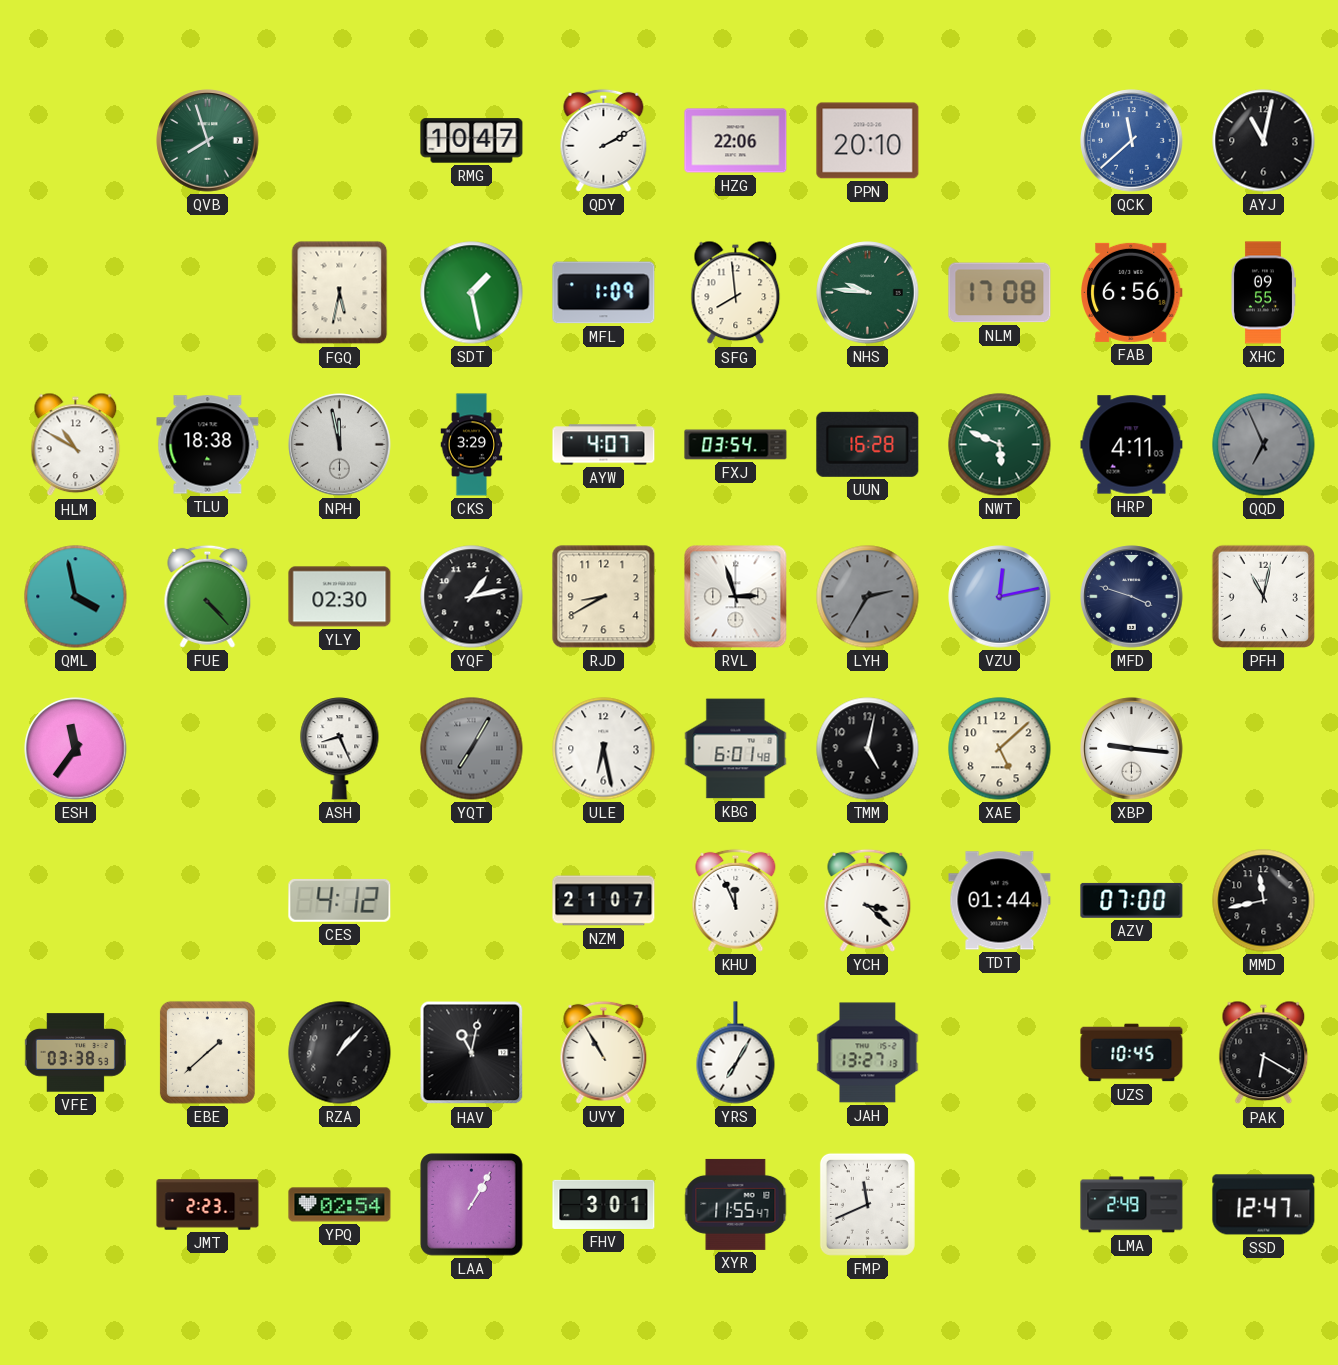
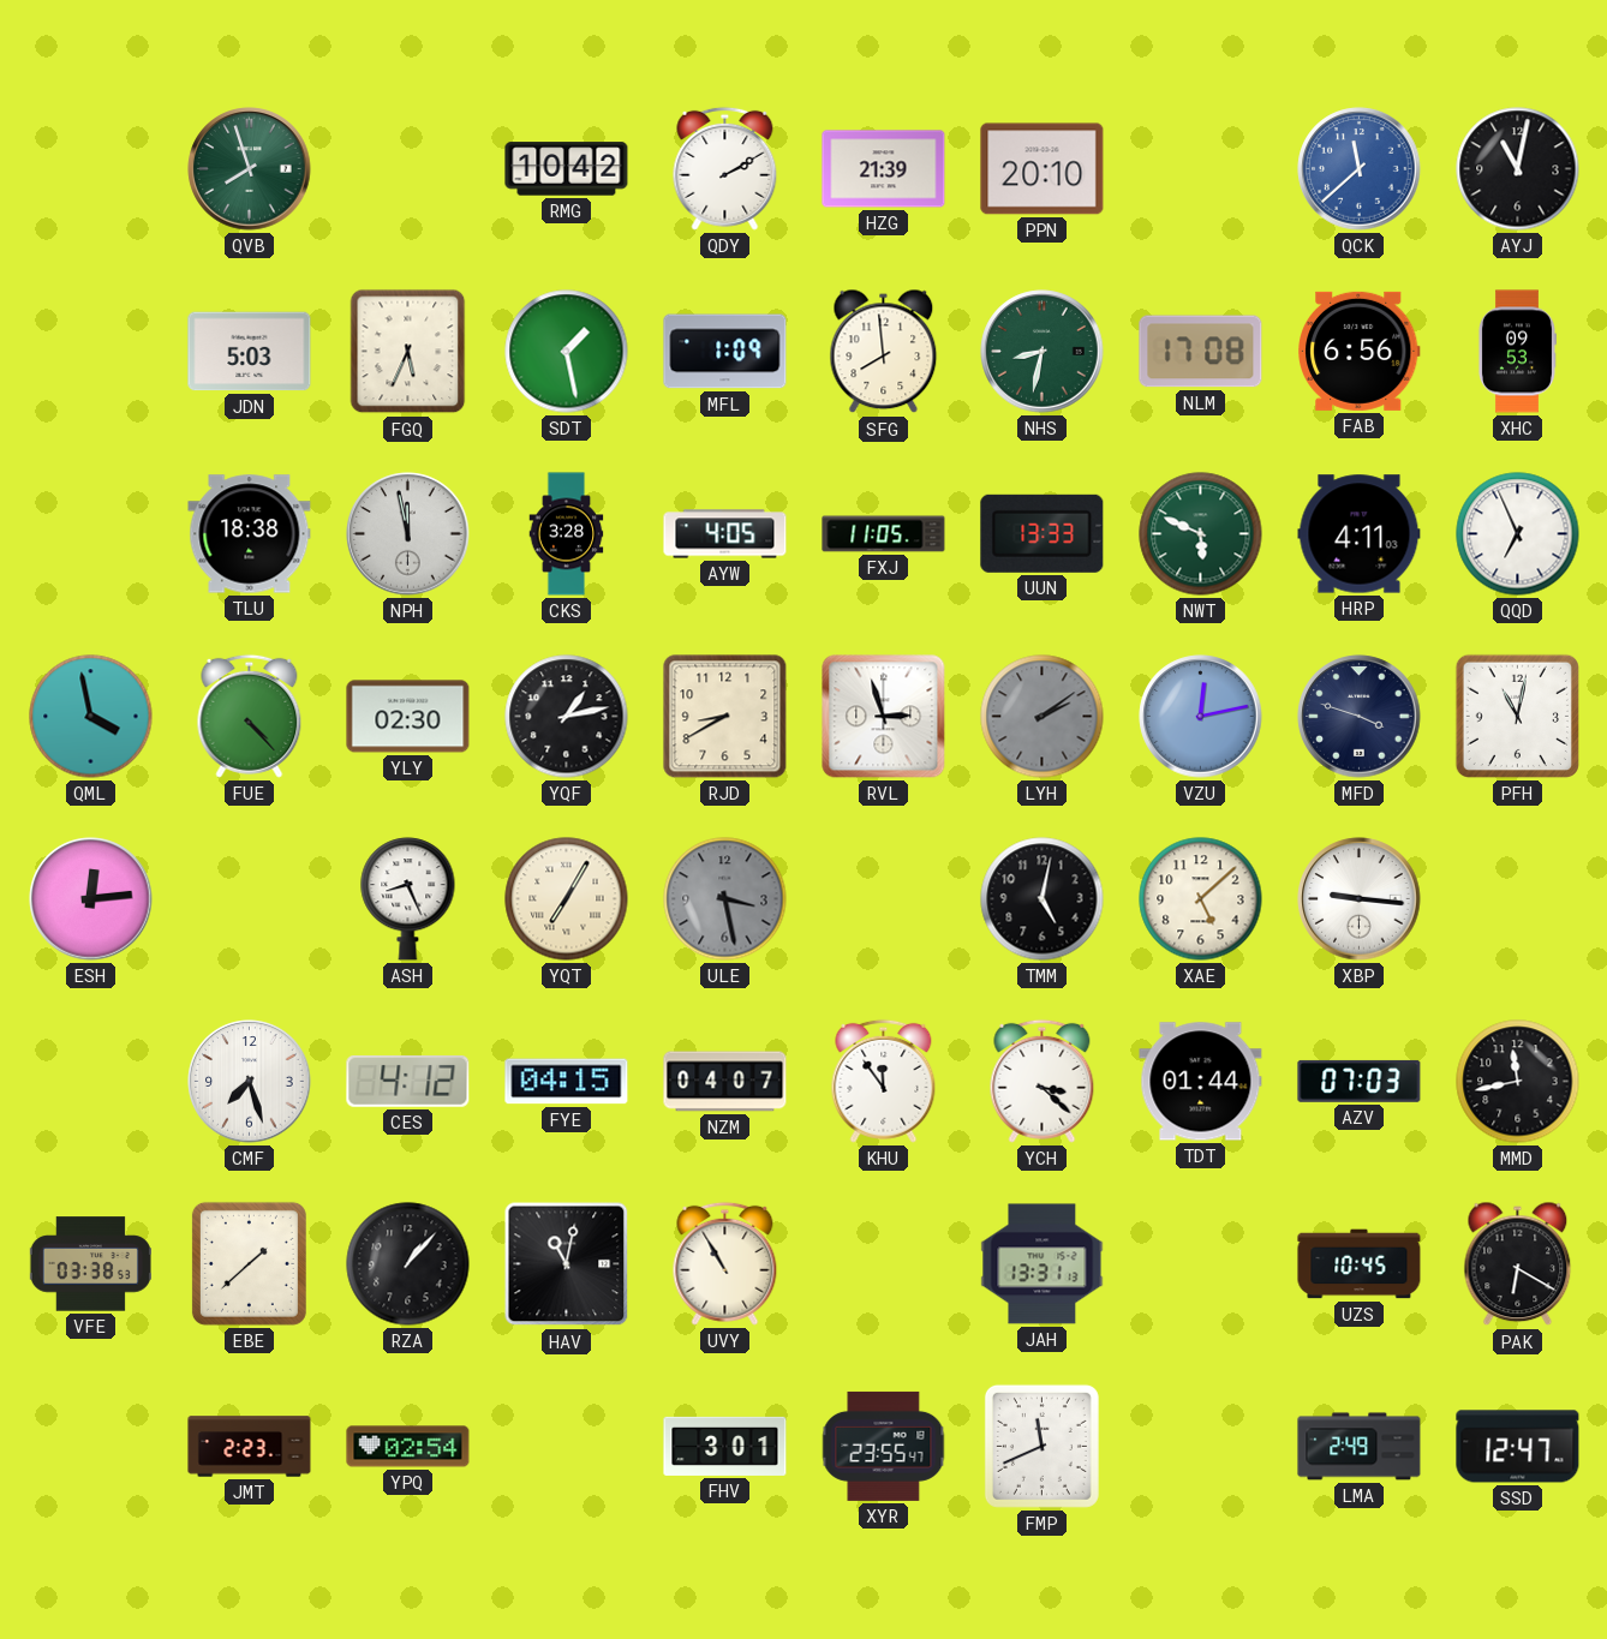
RMG: 10:47 -> 10:42
HZG: 22:06 -> 21:39
JDN: none -> 5:03
FGQ: 5:32 -> 5:34
NHS: 9:46 -> 8:32
XHC: 09:55 -> 09:53
HLM: 10:50 -> none
CKS: 3:29 -> 3:28
AYW: 4:07 -> 4:05
FXJ: 03:54 -> 11:05
UUN: 16:28 -> 13:33
QQD dial: grey -> white
LYH: 2:35 -> 2:09
ESH: 11:36 -> 12:14
YQT dial: grey -> cream
ULE: 6:28 -> 3:28
ULE dial: white -> grey
KBG: 6:01 -> none
CMF: none -> 7:27
FYE: none -> 04:15
NZM: 21:07 -> 04:07
KHU: 11:56 -> 11:54
AZV: 07:00 -> 07:03
YRS: 7:05 -> none
JAH: 13:27 -> 13:31
LAA: 1:05 -> none
XYR: 11:55 -> 23:55
